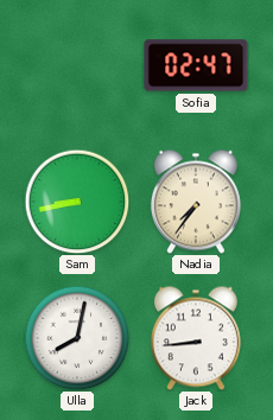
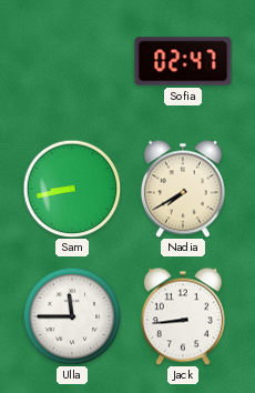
Nadia: 7:36 -> 7:40
Ulla: 8:02 -> 11:45
